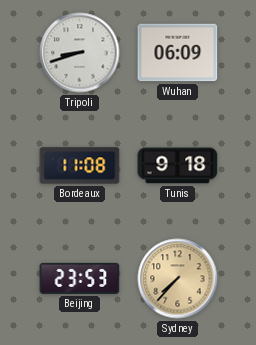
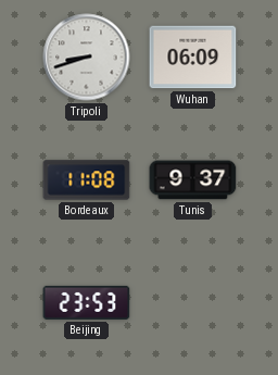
Tunis: 9:18 -> 9:37
Sydney: 7:37 -> none
